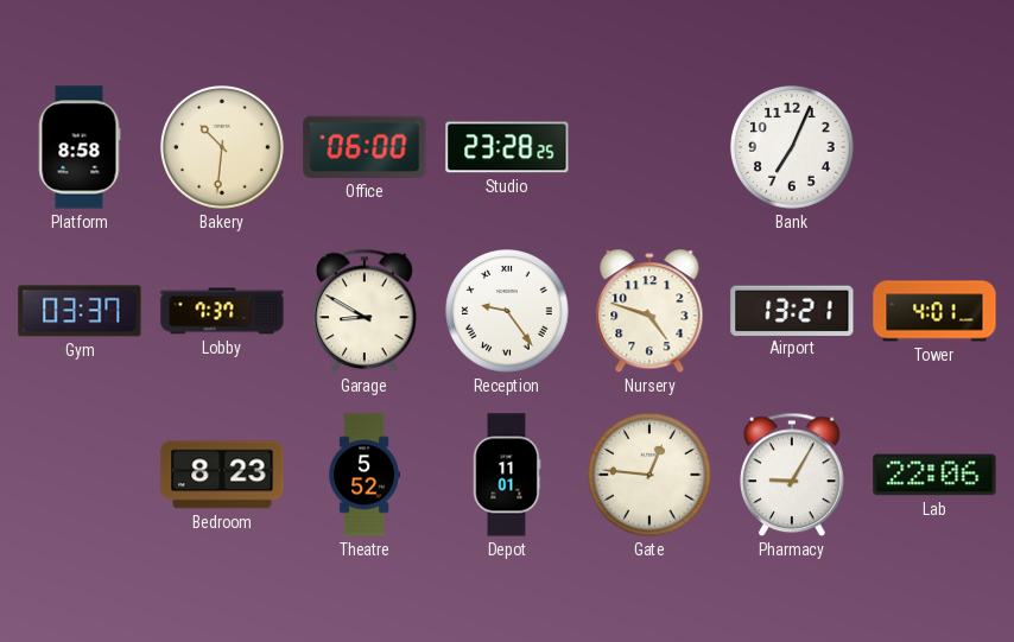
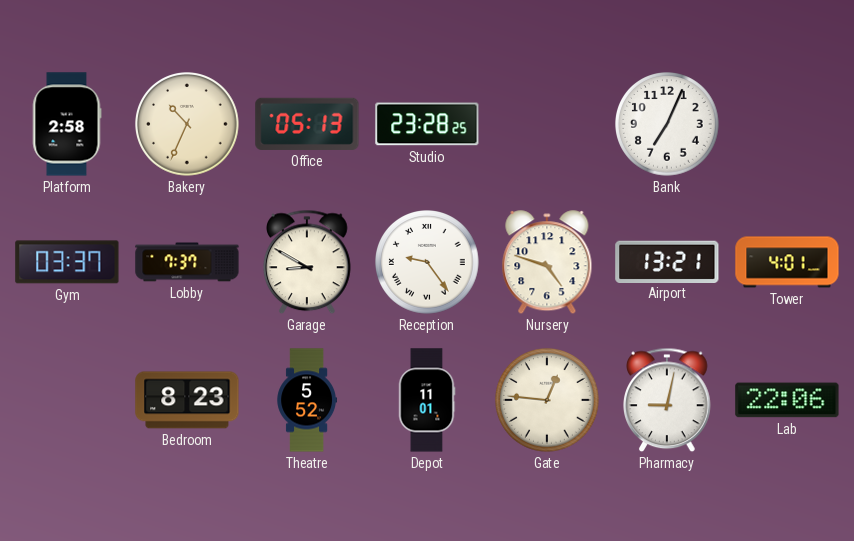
Platform: 8:58 -> 2:58
Bakery: 10:31 -> 10:34
Office: 06:00 -> 05:13
Pharmacy: 9:05 -> 9:02
